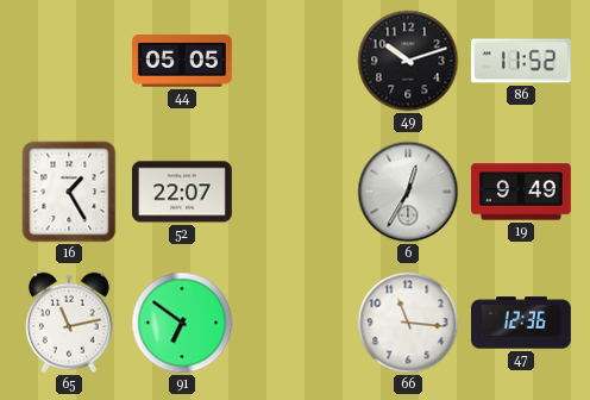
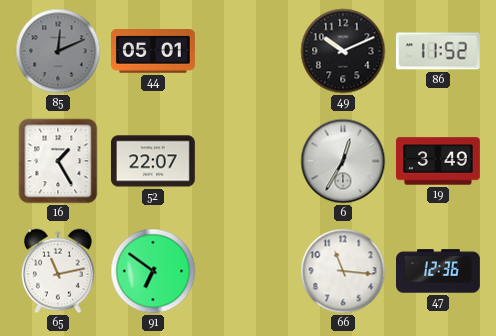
85: none -> 12:11
44: 05:05 -> 05:01
49: 10:12 -> 10:11
19: 9:49 -> 3:49
